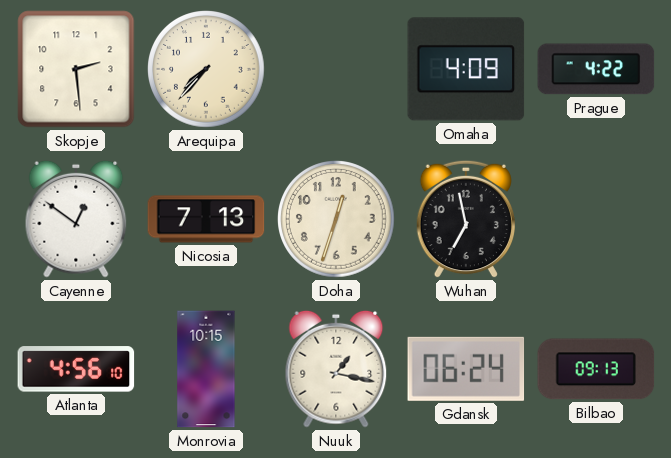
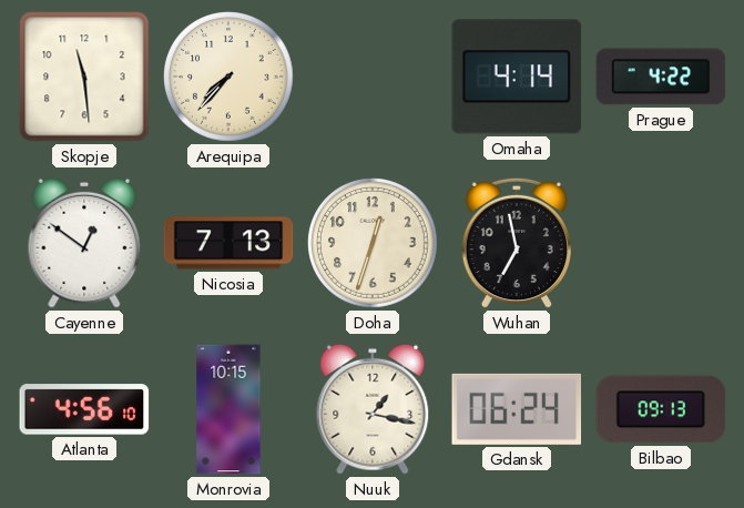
Skopje: 2:29 -> 11:29
Omaha: 4:09 -> 4:14
